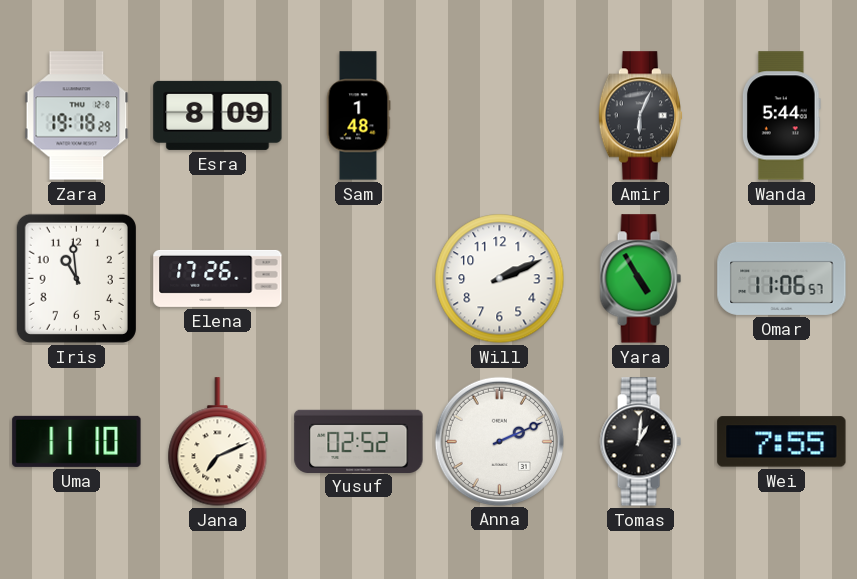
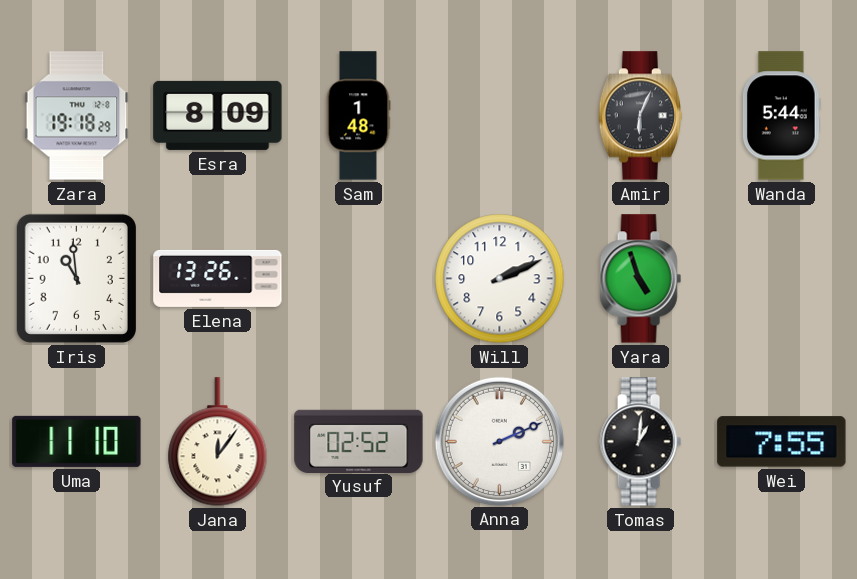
Elena: 17:26 -> 13:26
Yara: 4:55 -> 4:57
Omar: 11:06 -> none
Jana: 7:11 -> 12:06
